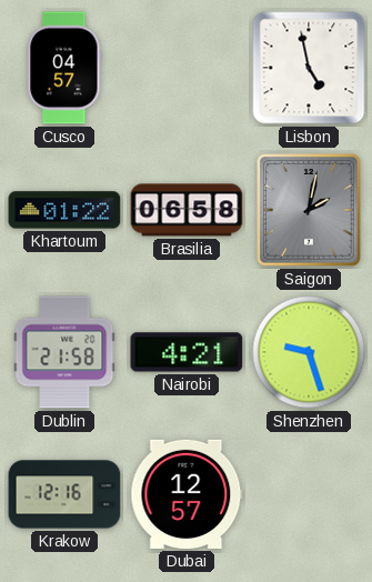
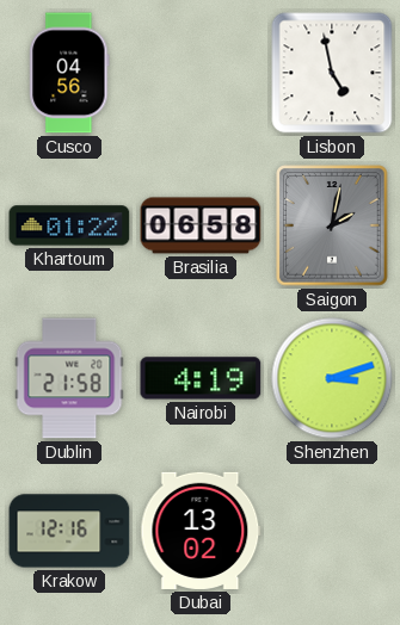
Cusco: 04:57 -> 04:56
Nairobi: 4:21 -> 4:19
Shenzhen: 9:27 -> 3:12
Dubai: 12:57 -> 13:02
